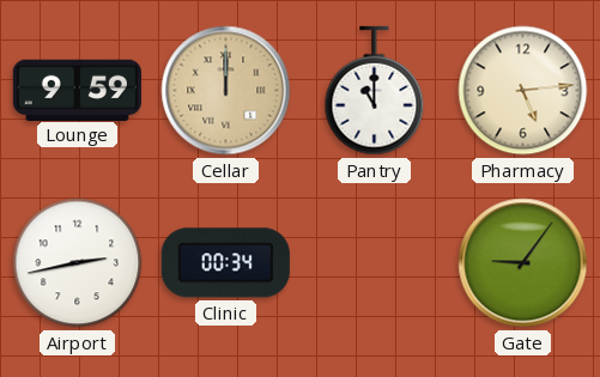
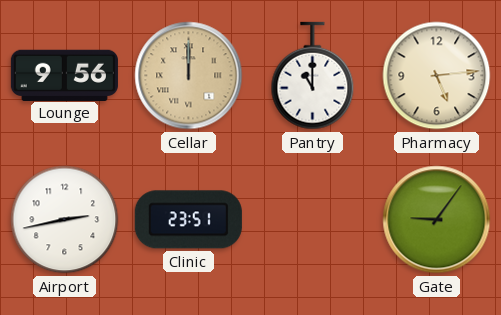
Lounge: 9:59 -> 9:56
Clinic: 00:34 -> 23:51
